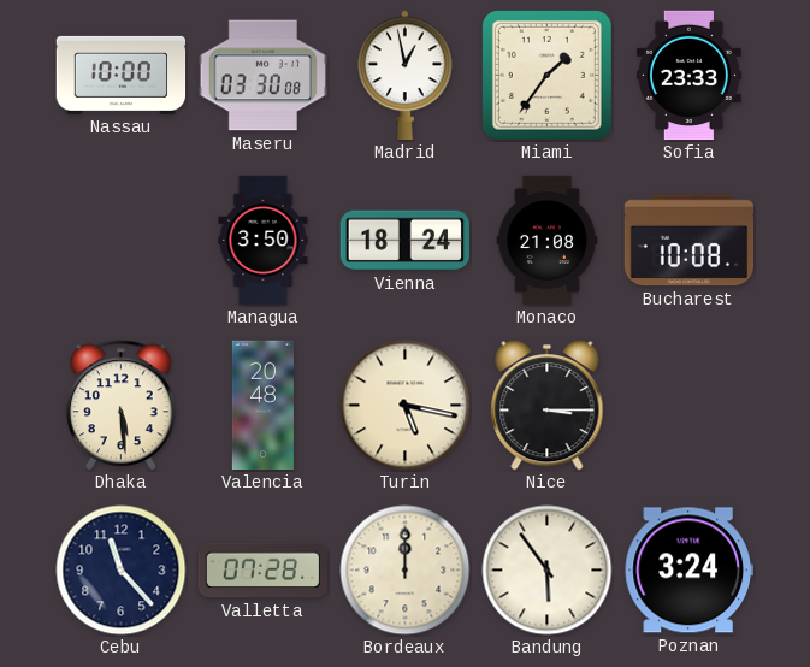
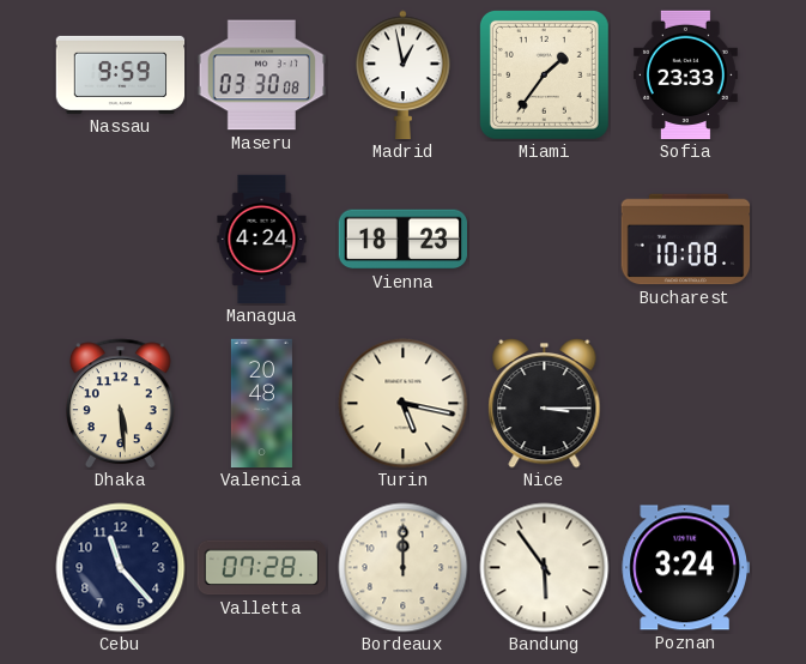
Nassau: 10:00 -> 9:59
Managua: 3:50 -> 4:24
Vienna: 18:24 -> 18:23
Monaco: 21:08 -> none
